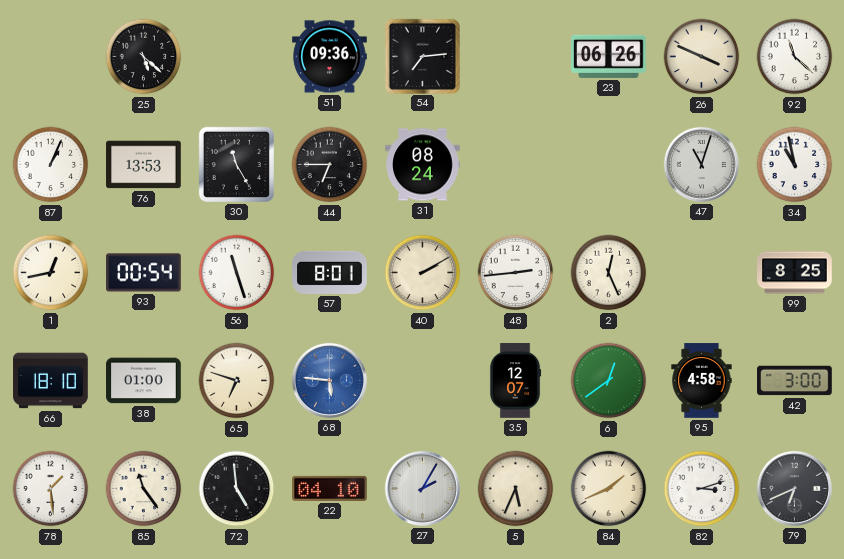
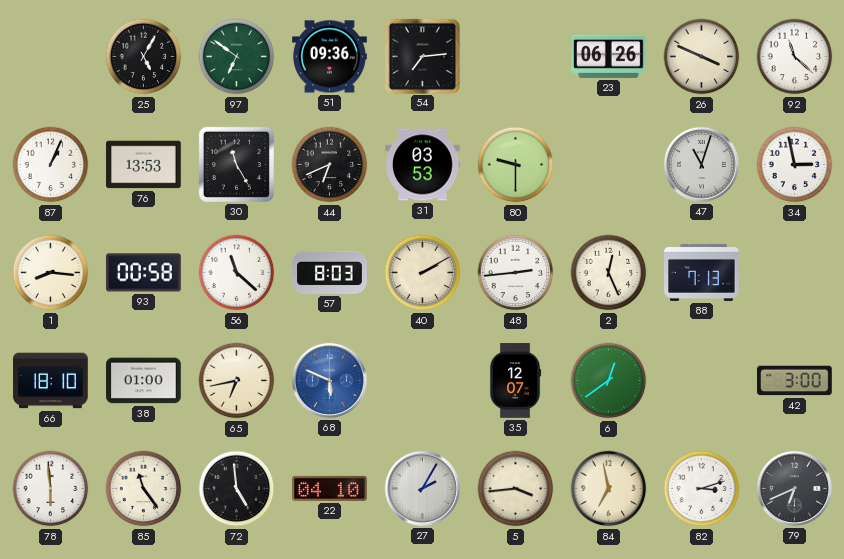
25: 5:22 -> 5:05
97: none -> 6:51
44: 6:45 -> 6:41
31: 08:24 -> 03:53
80: none -> 9:30
34: 10:58 -> 2:58
1: 12:43 -> 8:16
93: 00:54 -> 00:58
56: 11:27 -> 11:22
57: 8:01 -> 8:03
88: none -> 7:13
99: 8:25 -> none
65: 6:48 -> 6:43
68: 5:46 -> 5:49
95: 4:58 -> none
78: 1:29 -> 5:59
5: 5:34 -> 3:44
84: 1:41 -> 6:58
